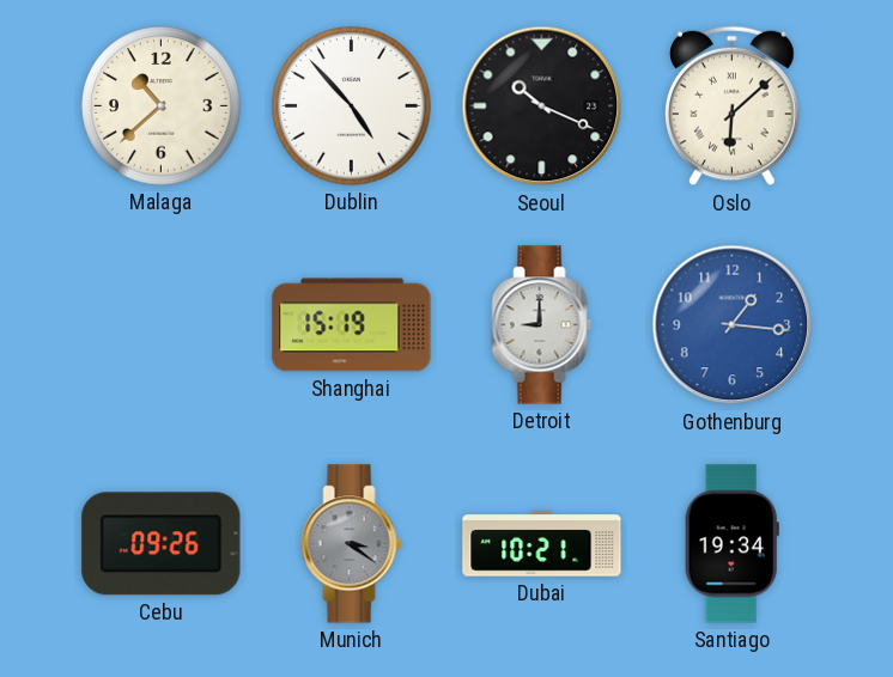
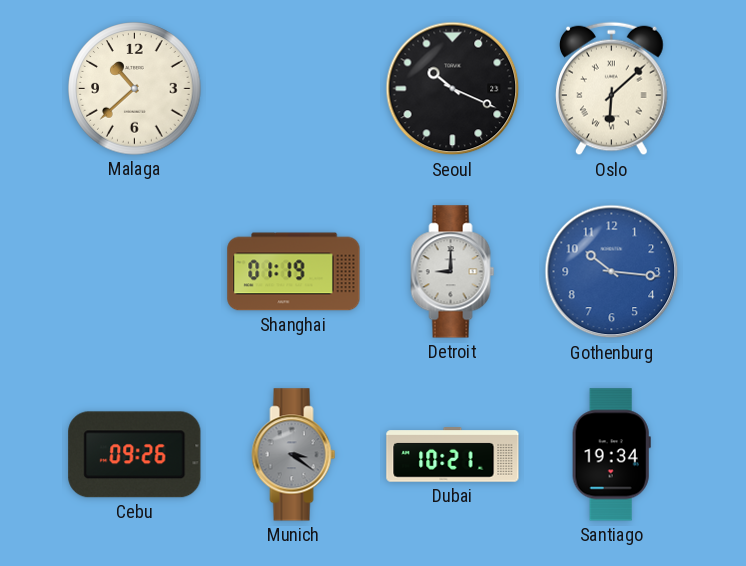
Dublin: 4:53 -> none
Shanghai: 15:19 -> 01:19
Gothenburg: 1:16 -> 10:16
